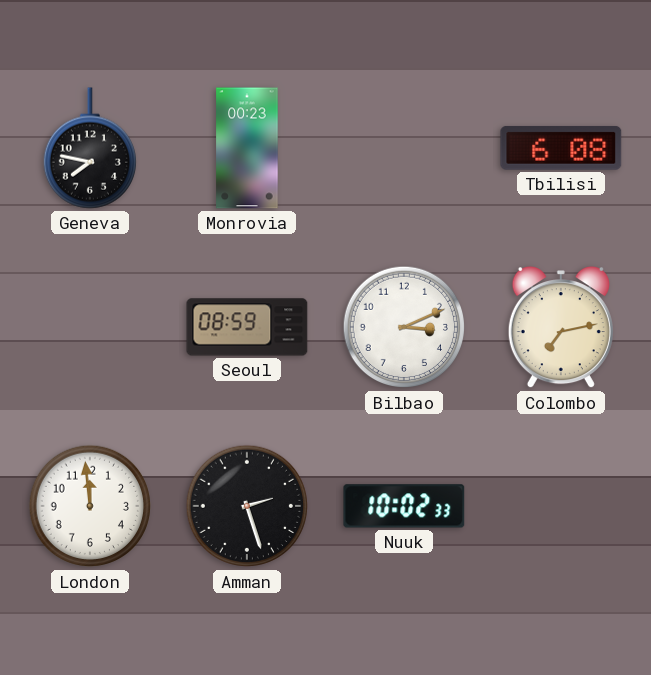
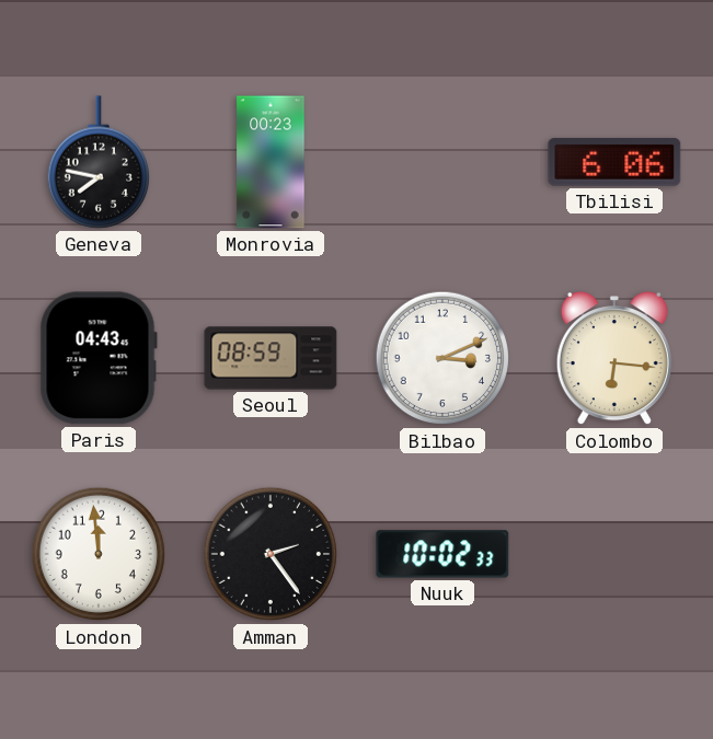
Tbilisi: 6:08 -> 6:06
Paris: none -> 04:43
Colombo: 7:13 -> 6:16
Amman: 2:27 -> 2:24
